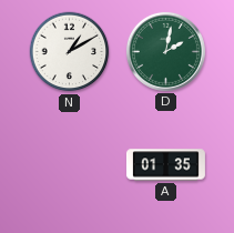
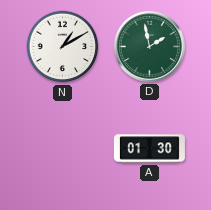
D: 2:02 -> 1:58
A: 01:35 -> 01:30
